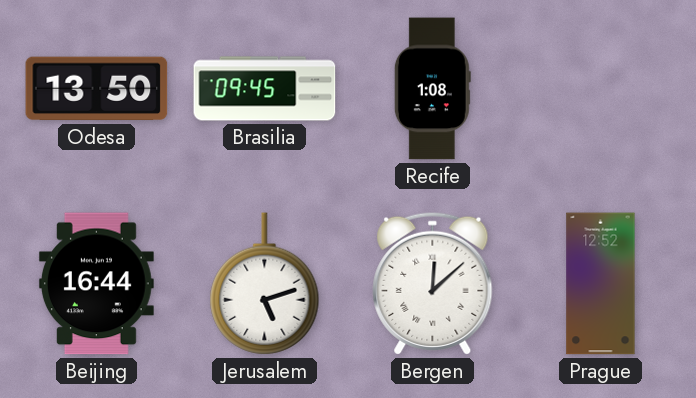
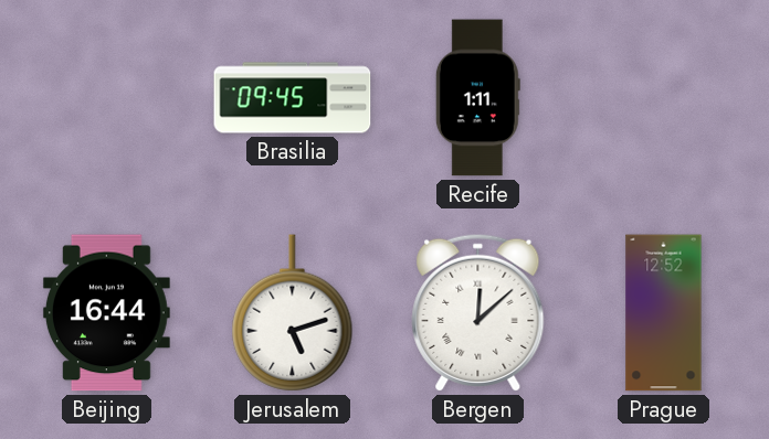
Odesa: 13:50 -> none
Recife: 1:08 -> 1:11
